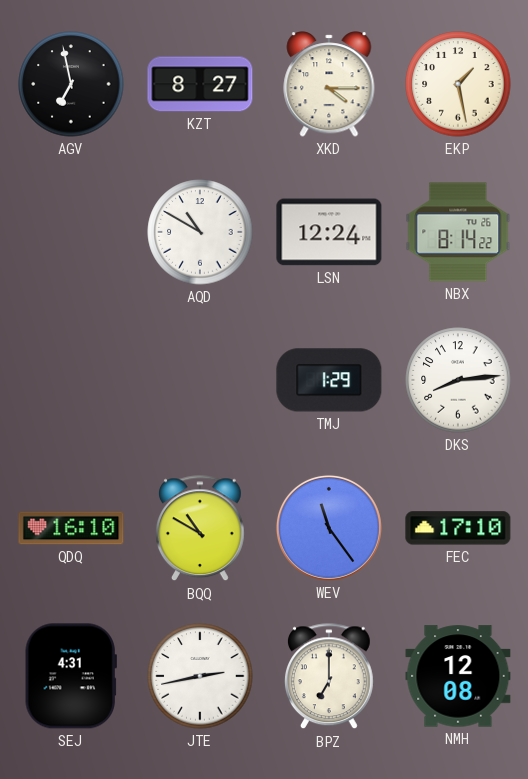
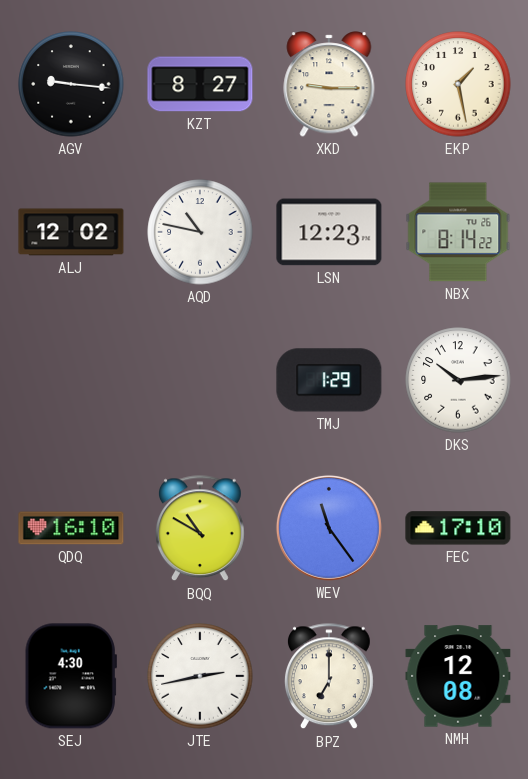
AGV: 6:58 -> 9:16
XKD: 4:15 -> 9:15
ALJ: none -> 12:02
AQD: 10:50 -> 10:47
LSN: 12:24 -> 12:23
DKS: 8:14 -> 10:14
SEJ: 4:31 -> 4:30
